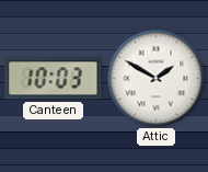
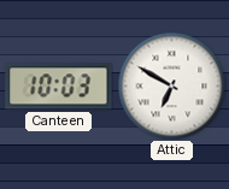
Attic: 1:50 -> 6:50
